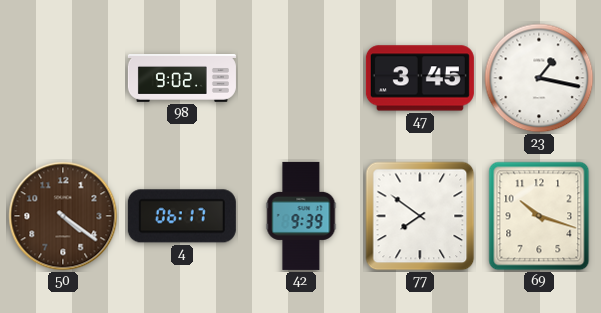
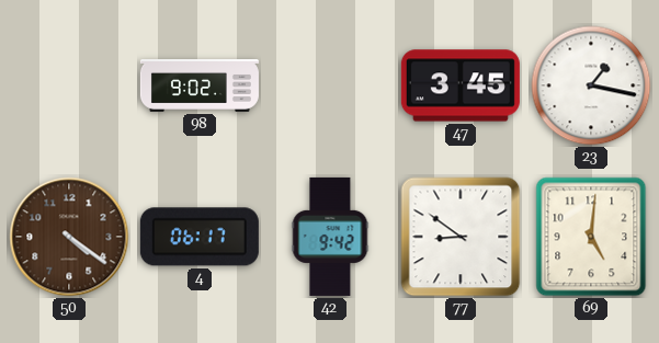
42: 9:39 -> 9:42
77: 7:51 -> 8:51
69: 10:18 -> 5:01
